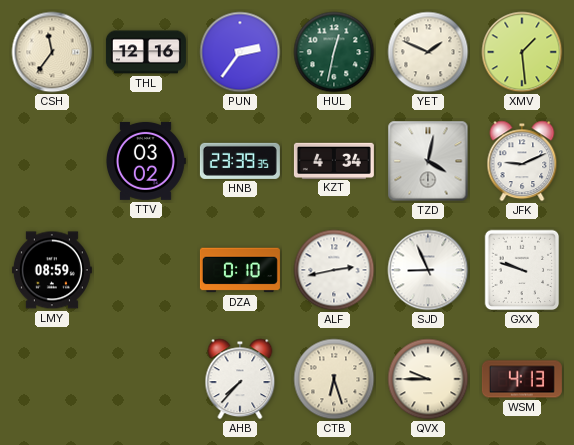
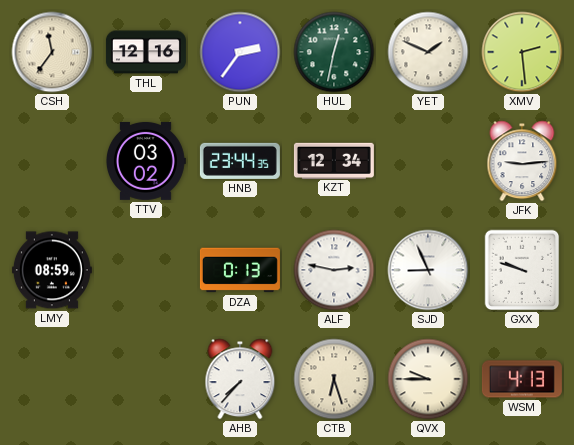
XMV: 1:29 -> 2:29
HNB: 23:39 -> 23:44
KZT: 4:34 -> 12:34
TZD: 4:02 -> none
JFK: 9:11 -> 9:14
DZA: 0:10 -> 0:13
ALF: 2:43 -> 2:47
